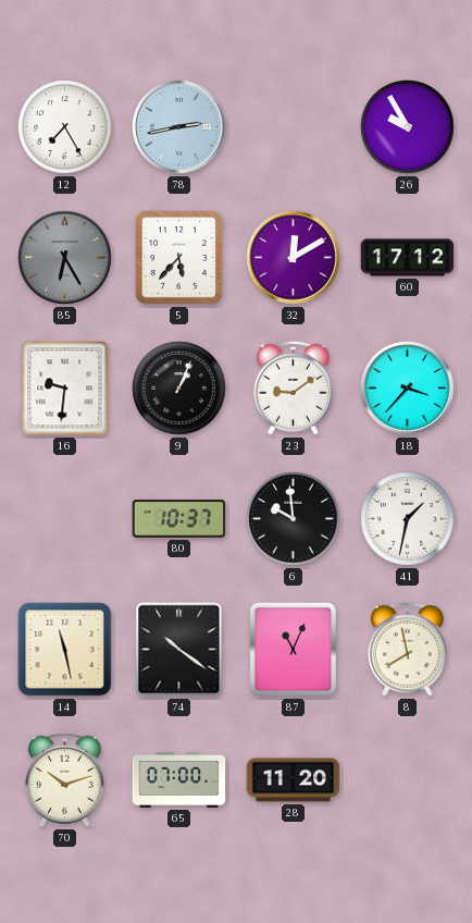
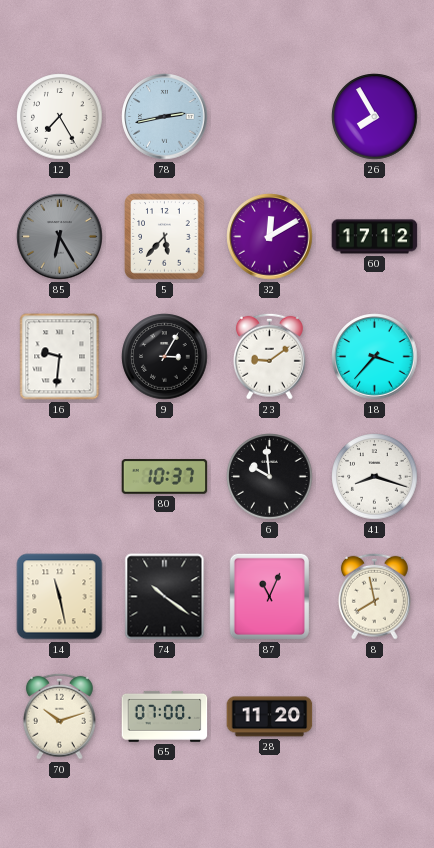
26: 9:55 -> 7:55
9: 1:04 -> 3:05
41: 1:32 -> 8:18
